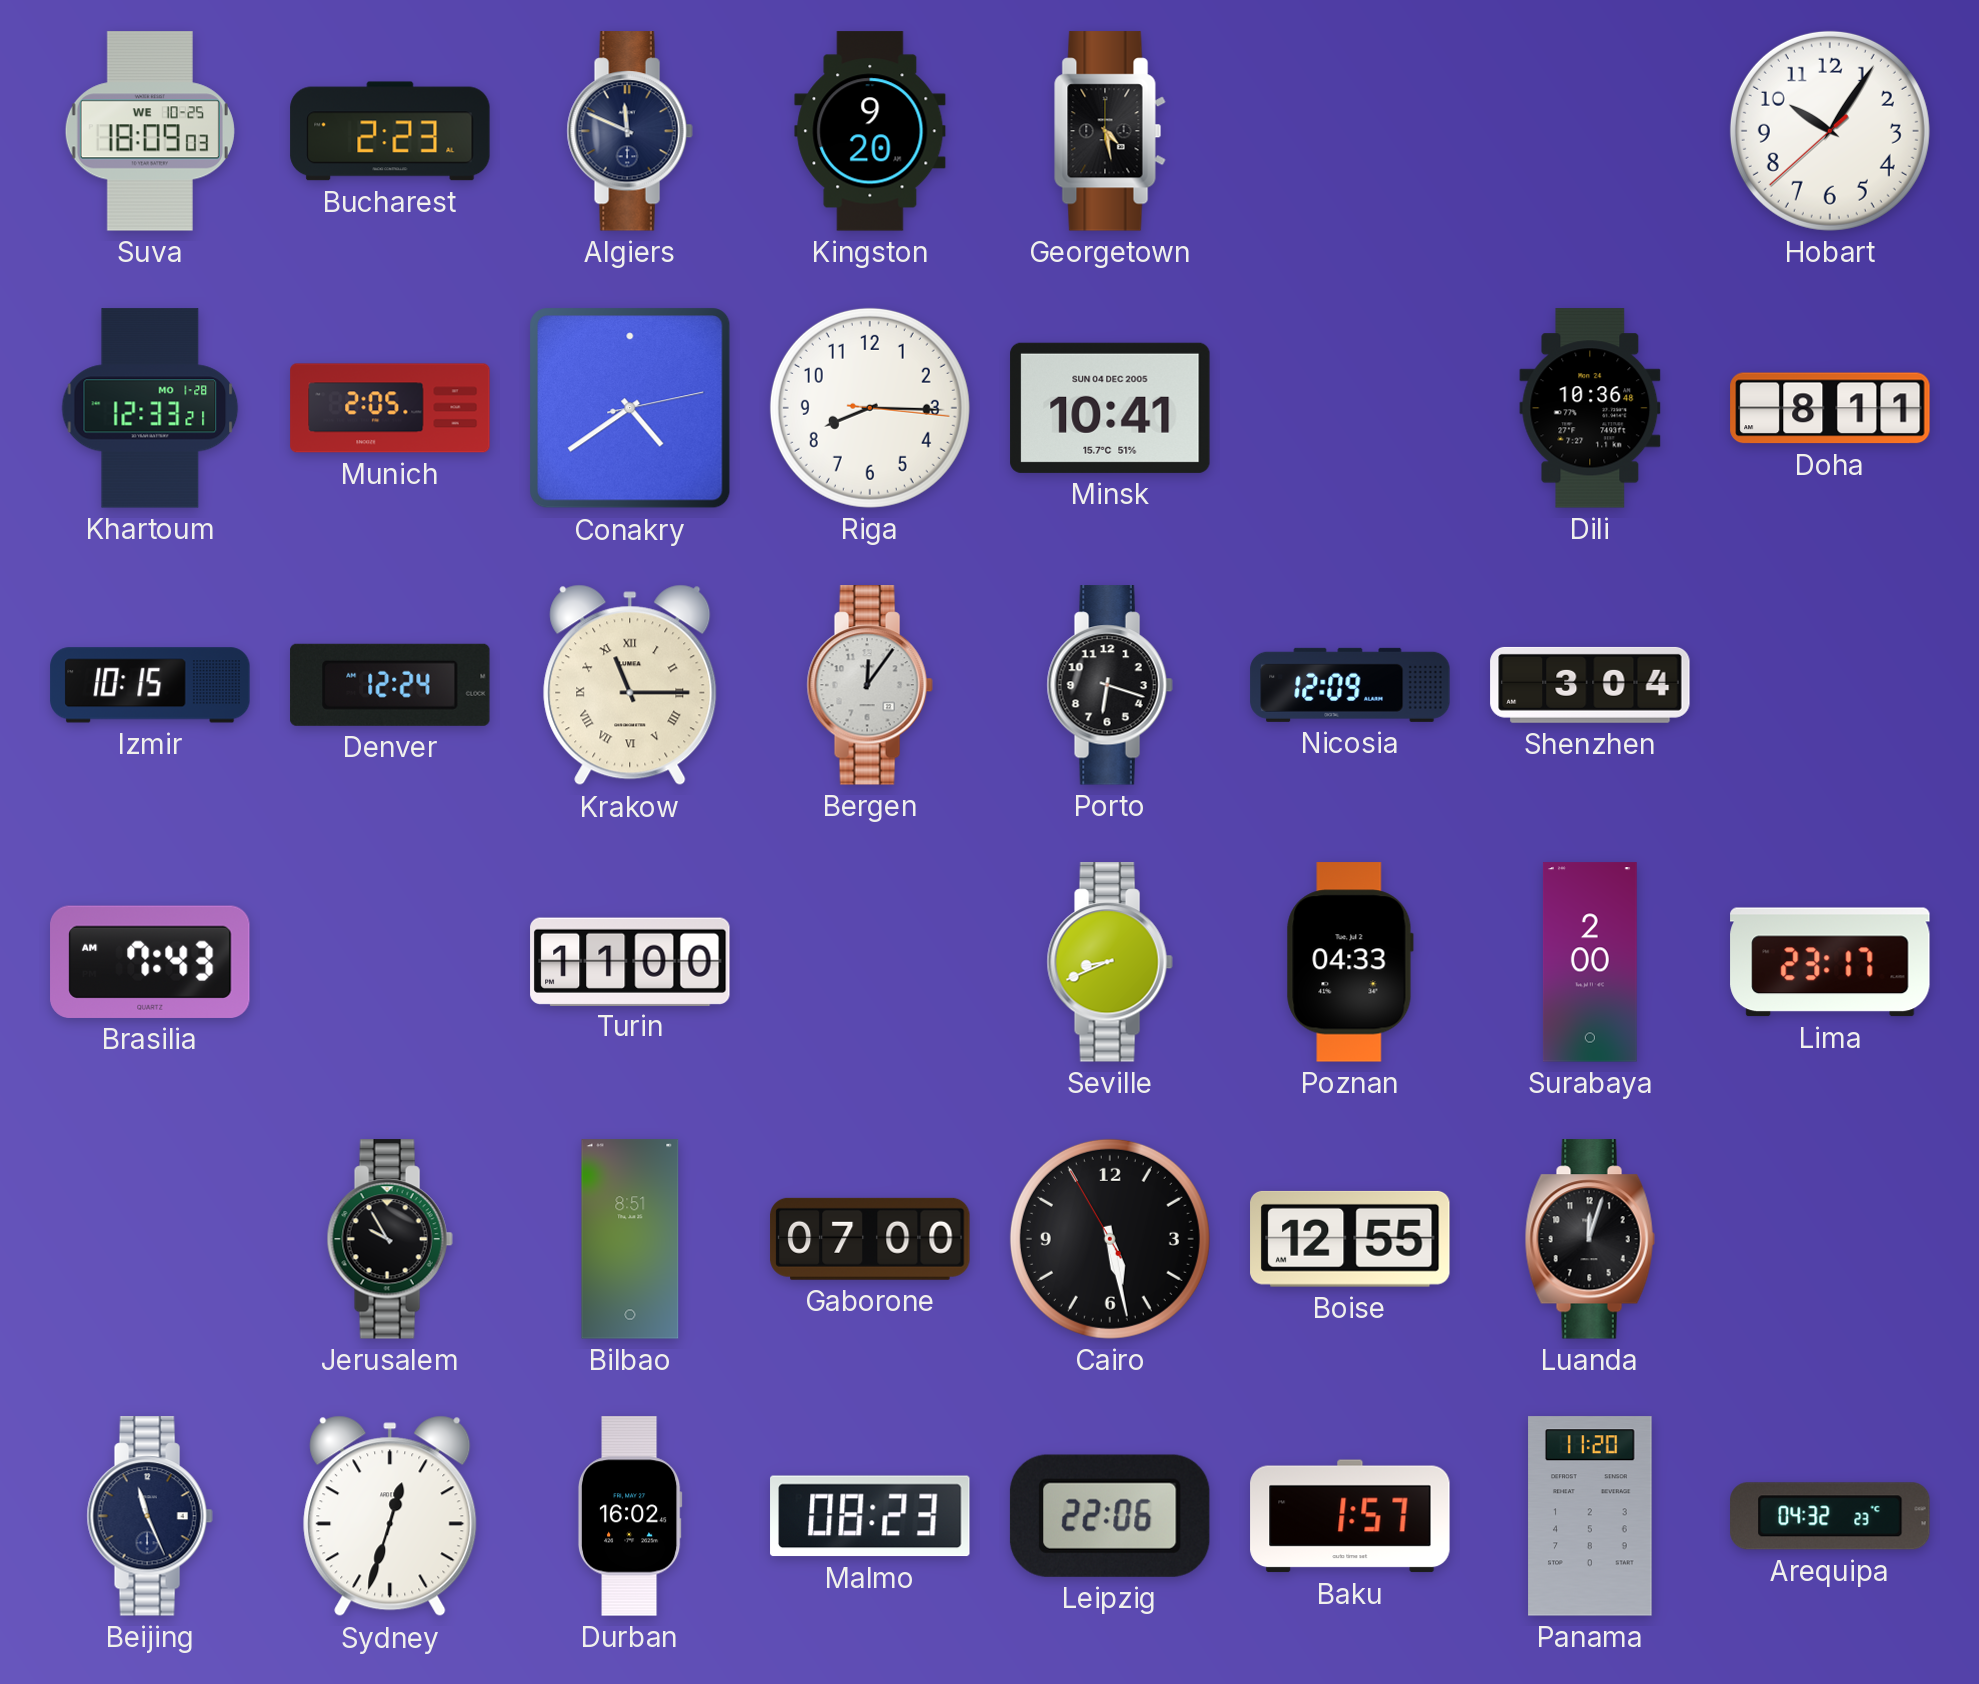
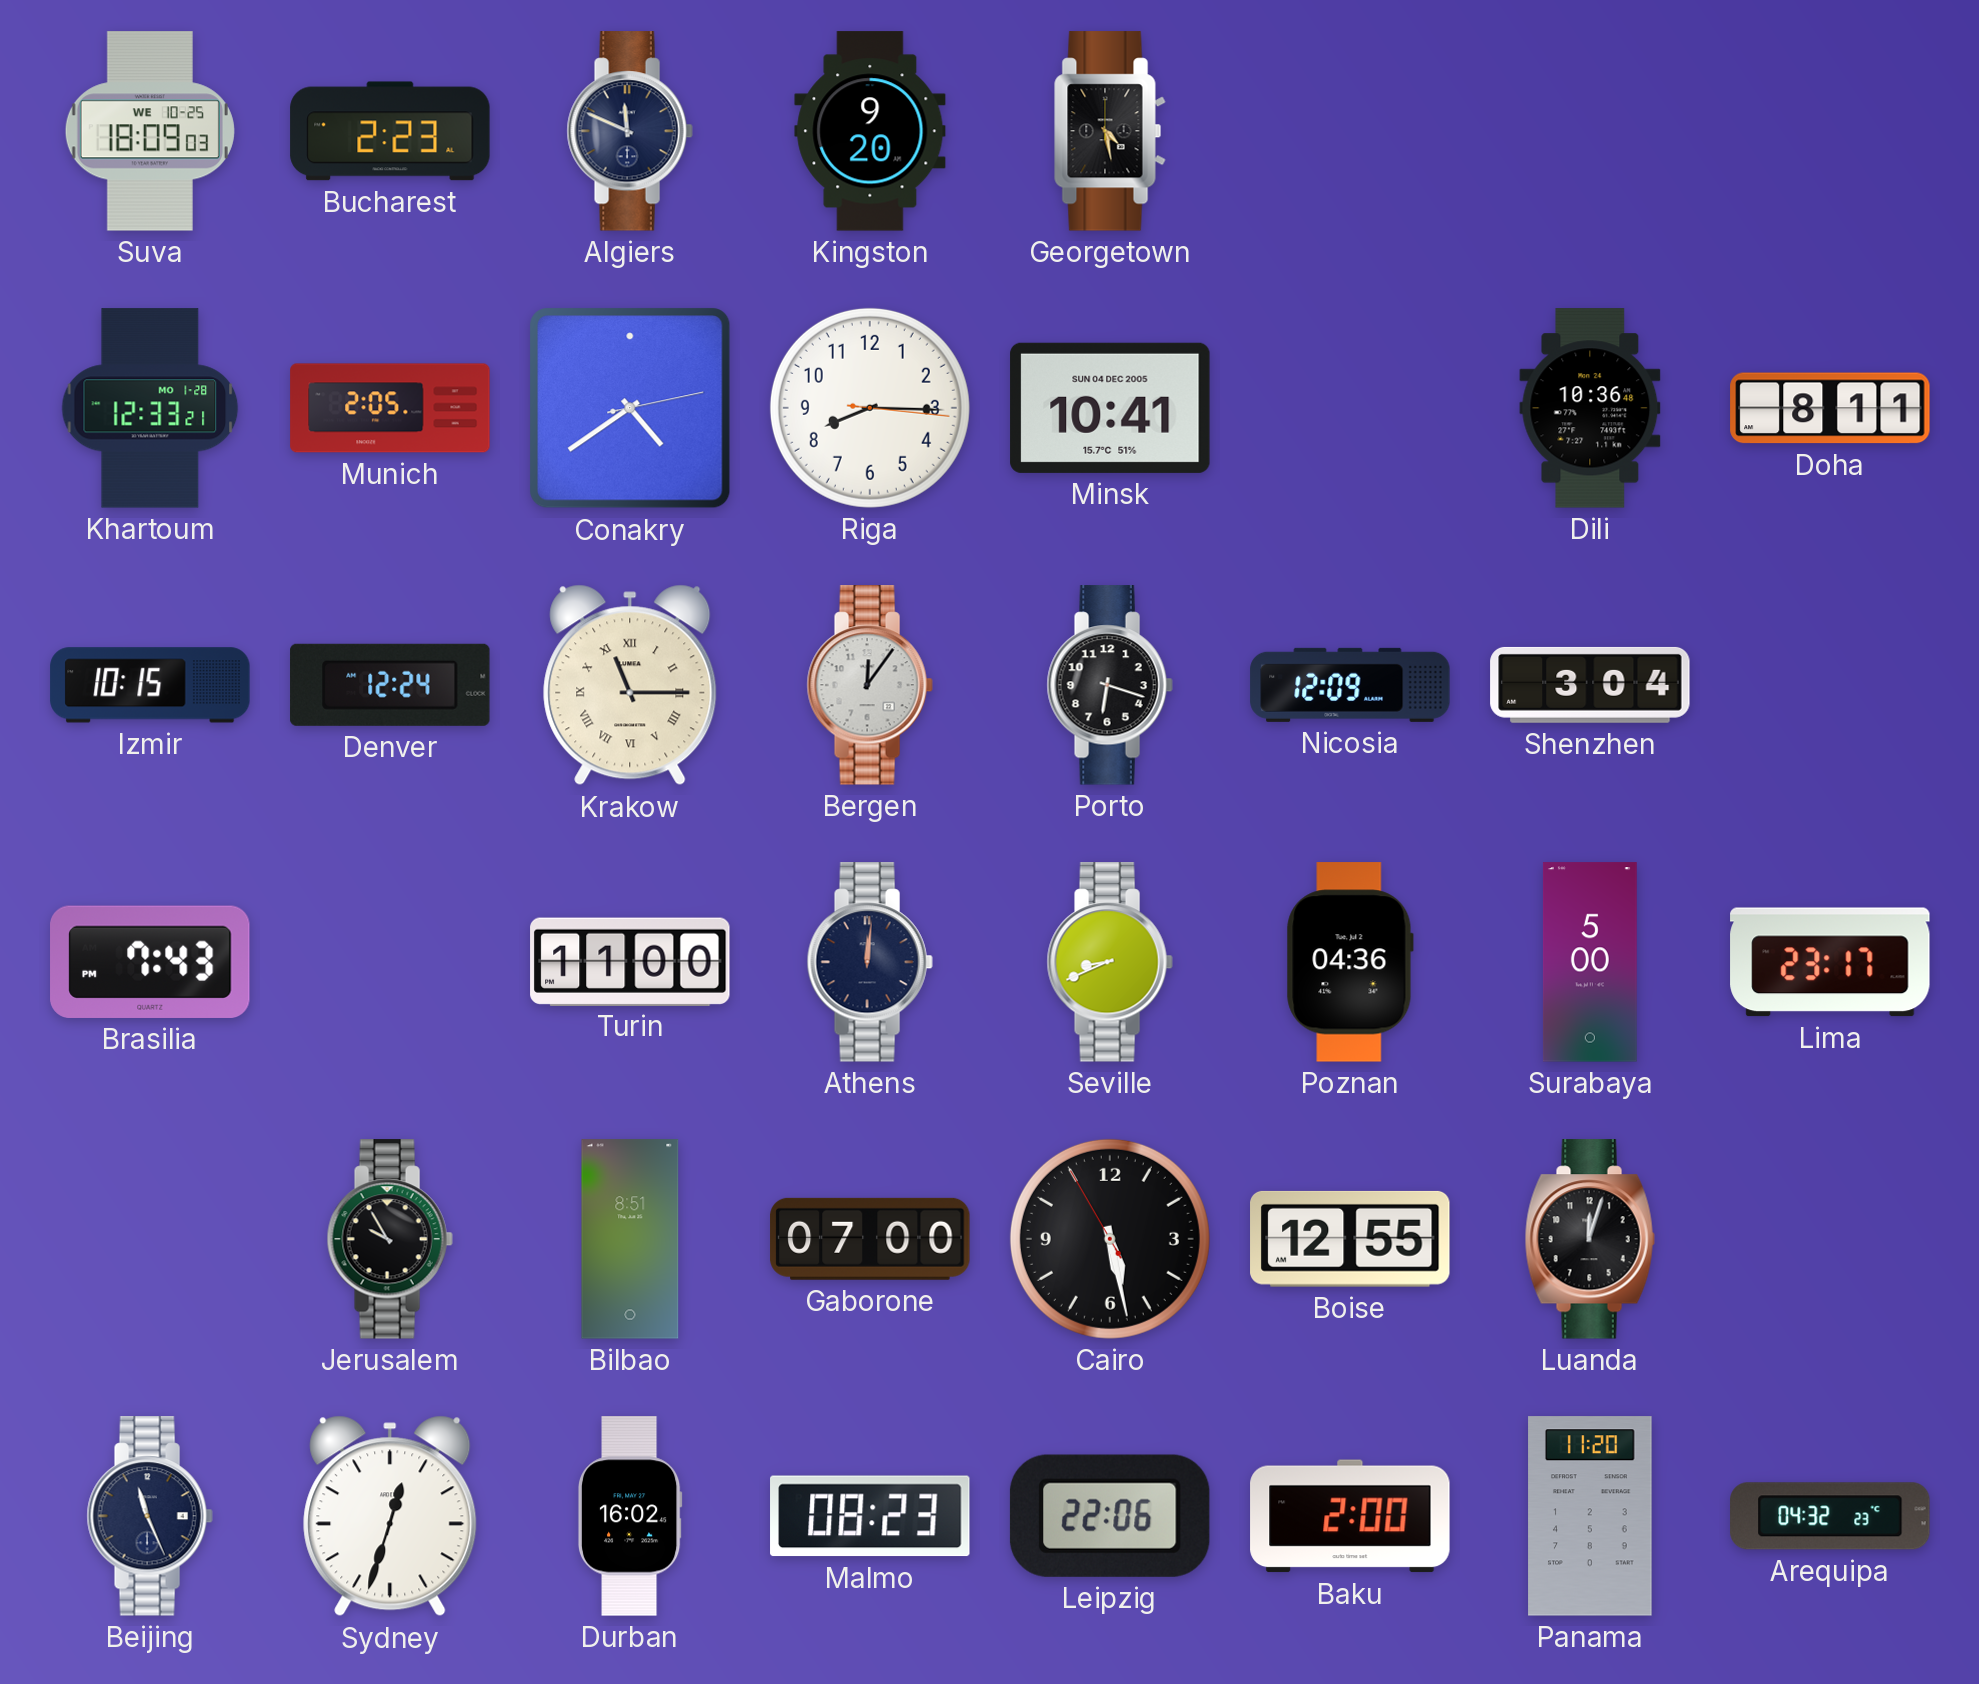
Hobart: 10:05 -> none
Brasilia: 7:43 AM -> 7:43 PM
Athens: none -> 12:01
Poznan: 04:33 -> 04:36
Surabaya: 2:00 -> 5:00
Baku: 1:57 -> 2:00
